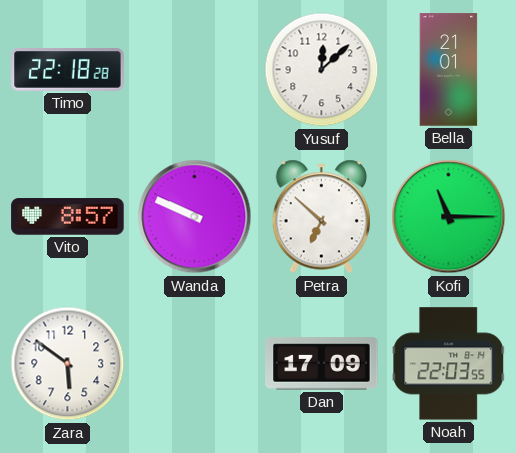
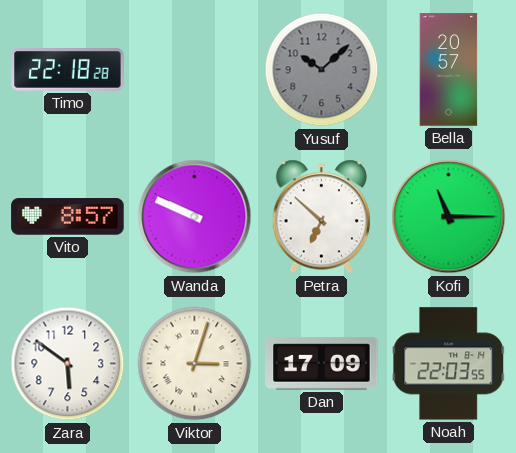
Yusuf: 12:08 -> 10:08
Yusuf dial: white -> grey
Bella: 21:01 -> 20:57
Viktor: none -> 3:03
